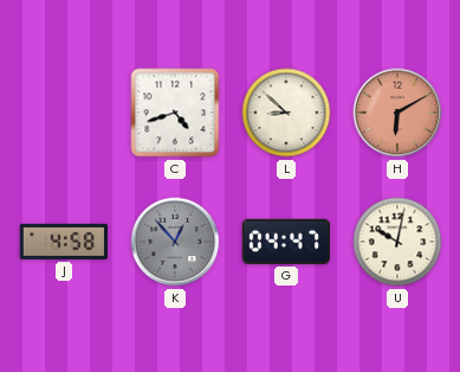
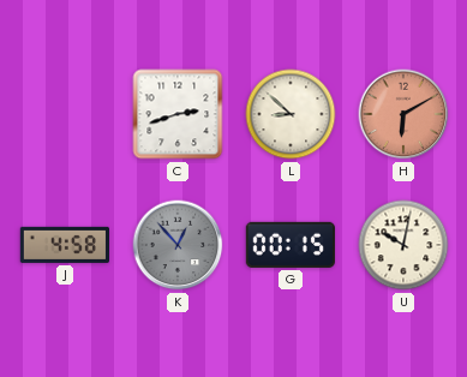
C: 4:42 -> 2:42
G: 04:47 -> 00:15
